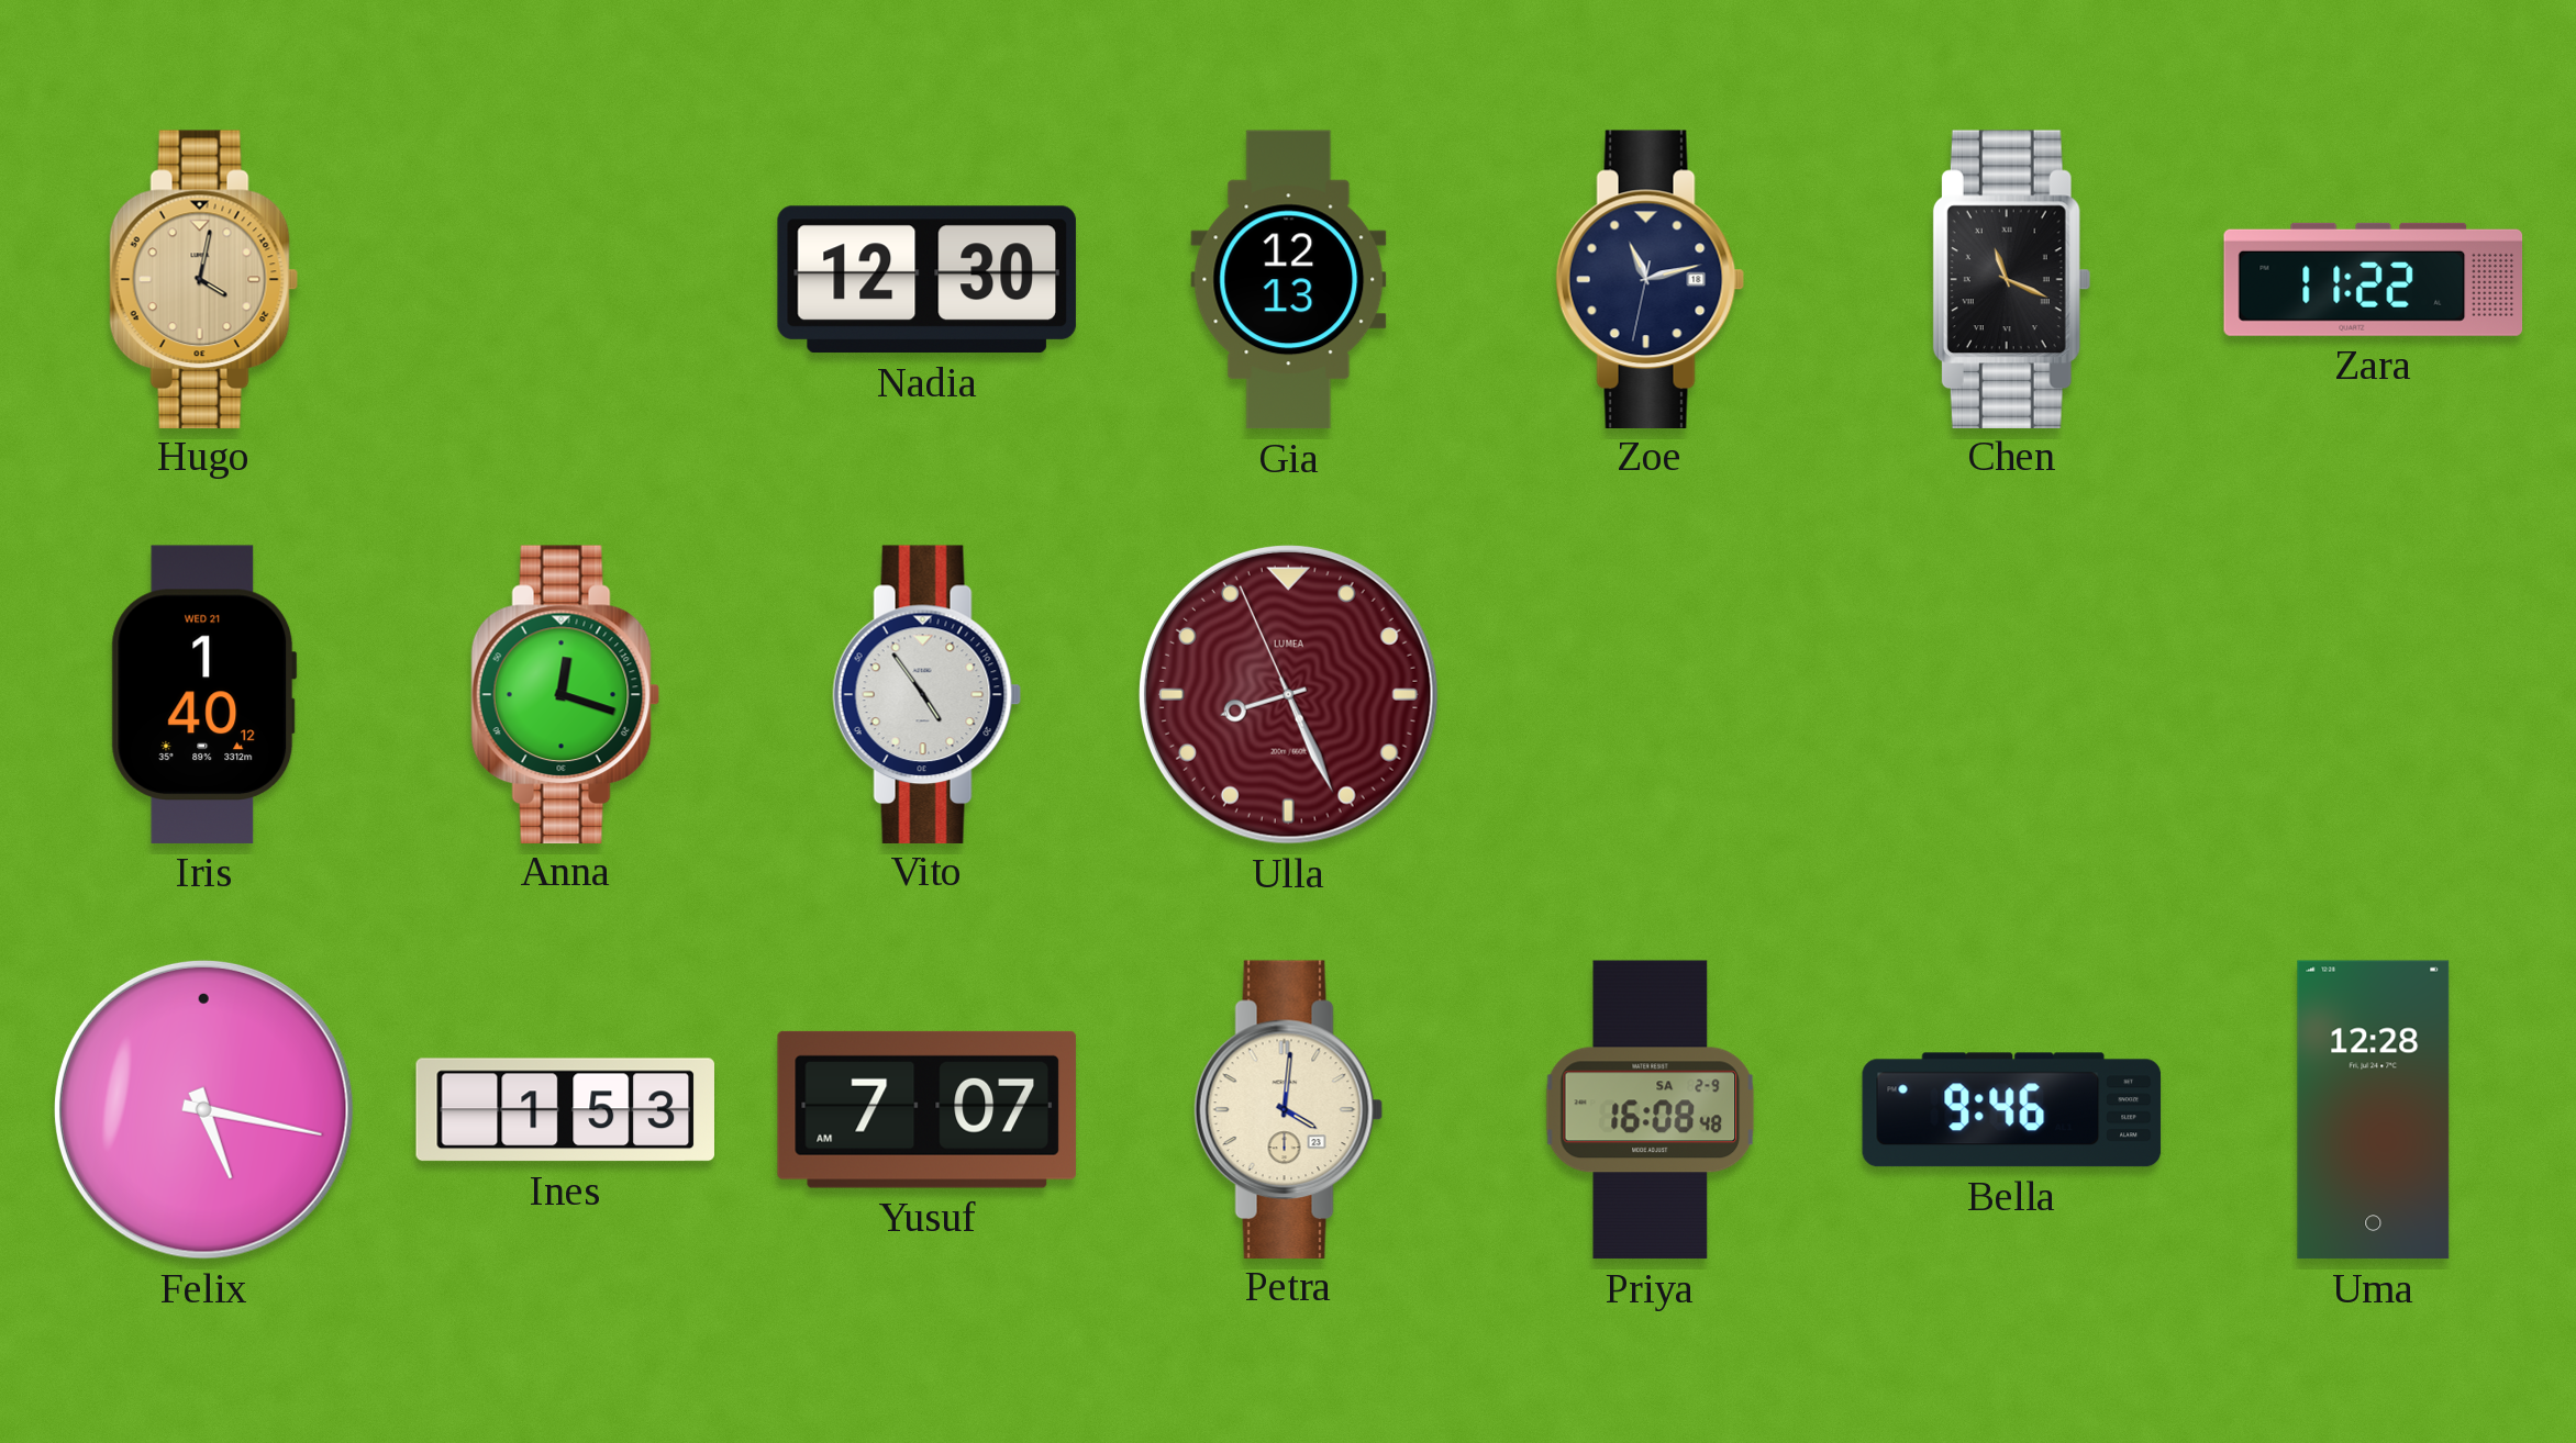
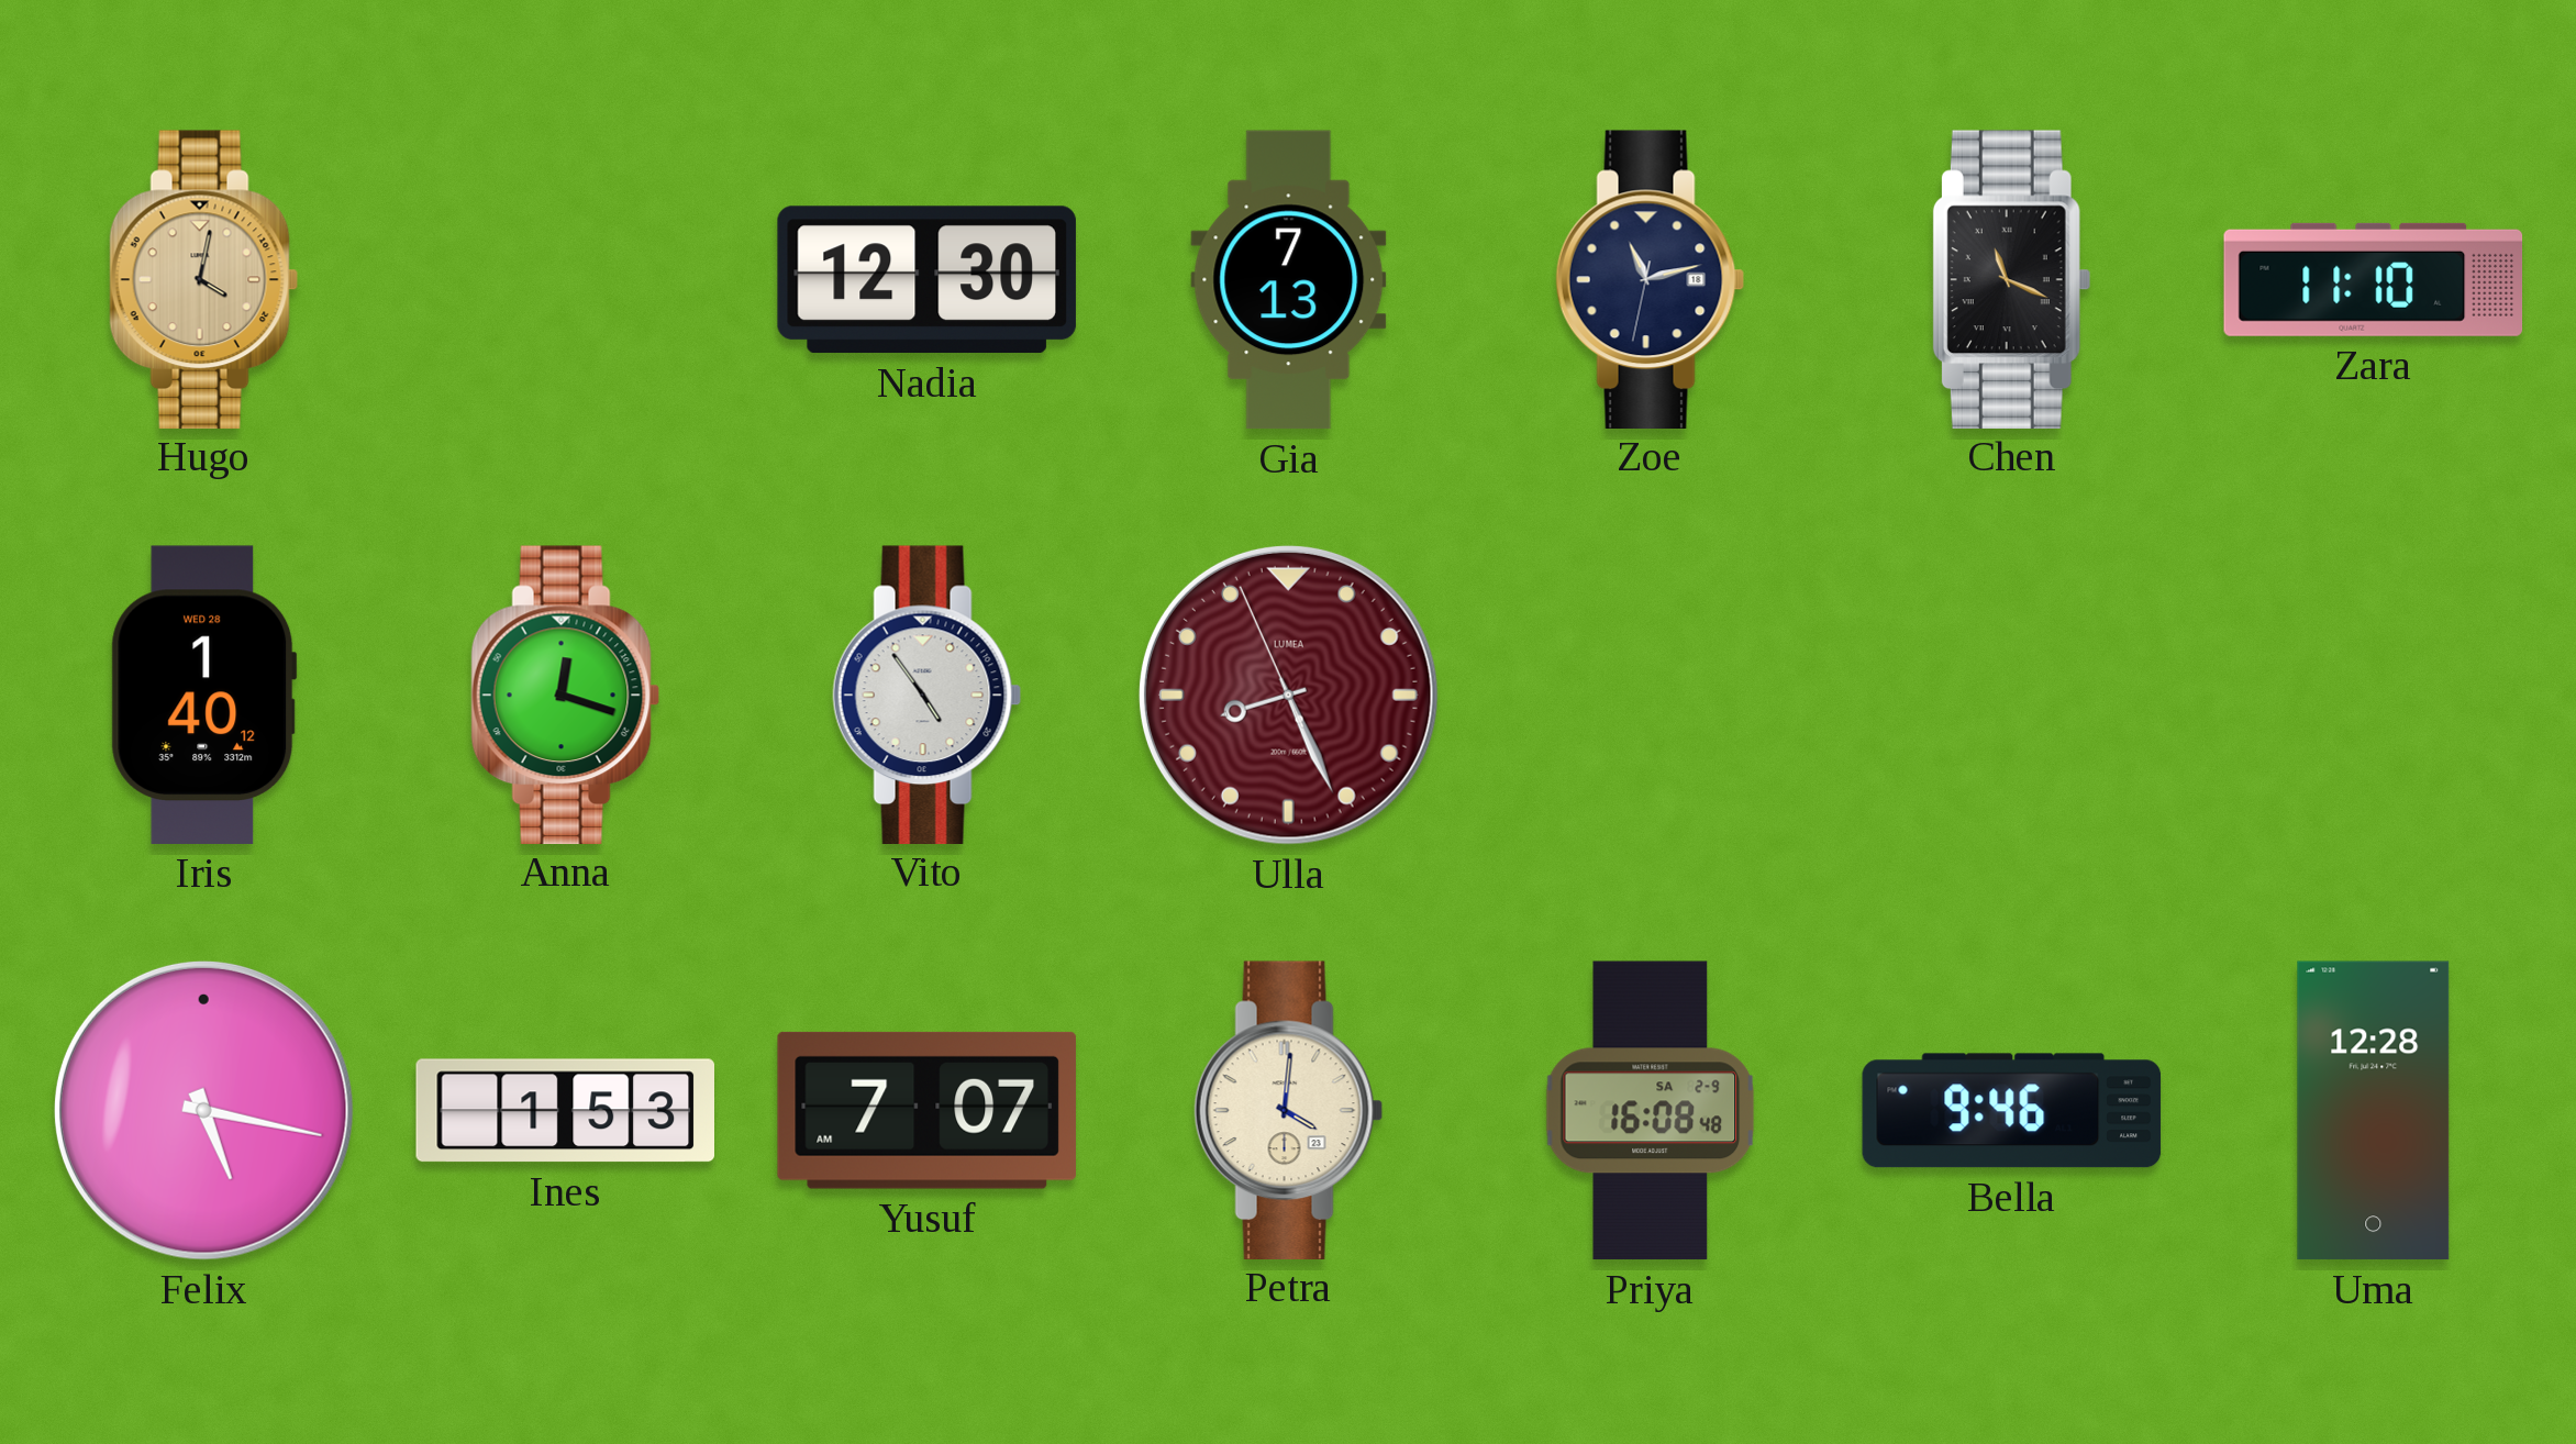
Gia: 12:13 -> 7:13
Zara: 11:22 -> 11:10
Iris date: WED 21 -> WED 28
